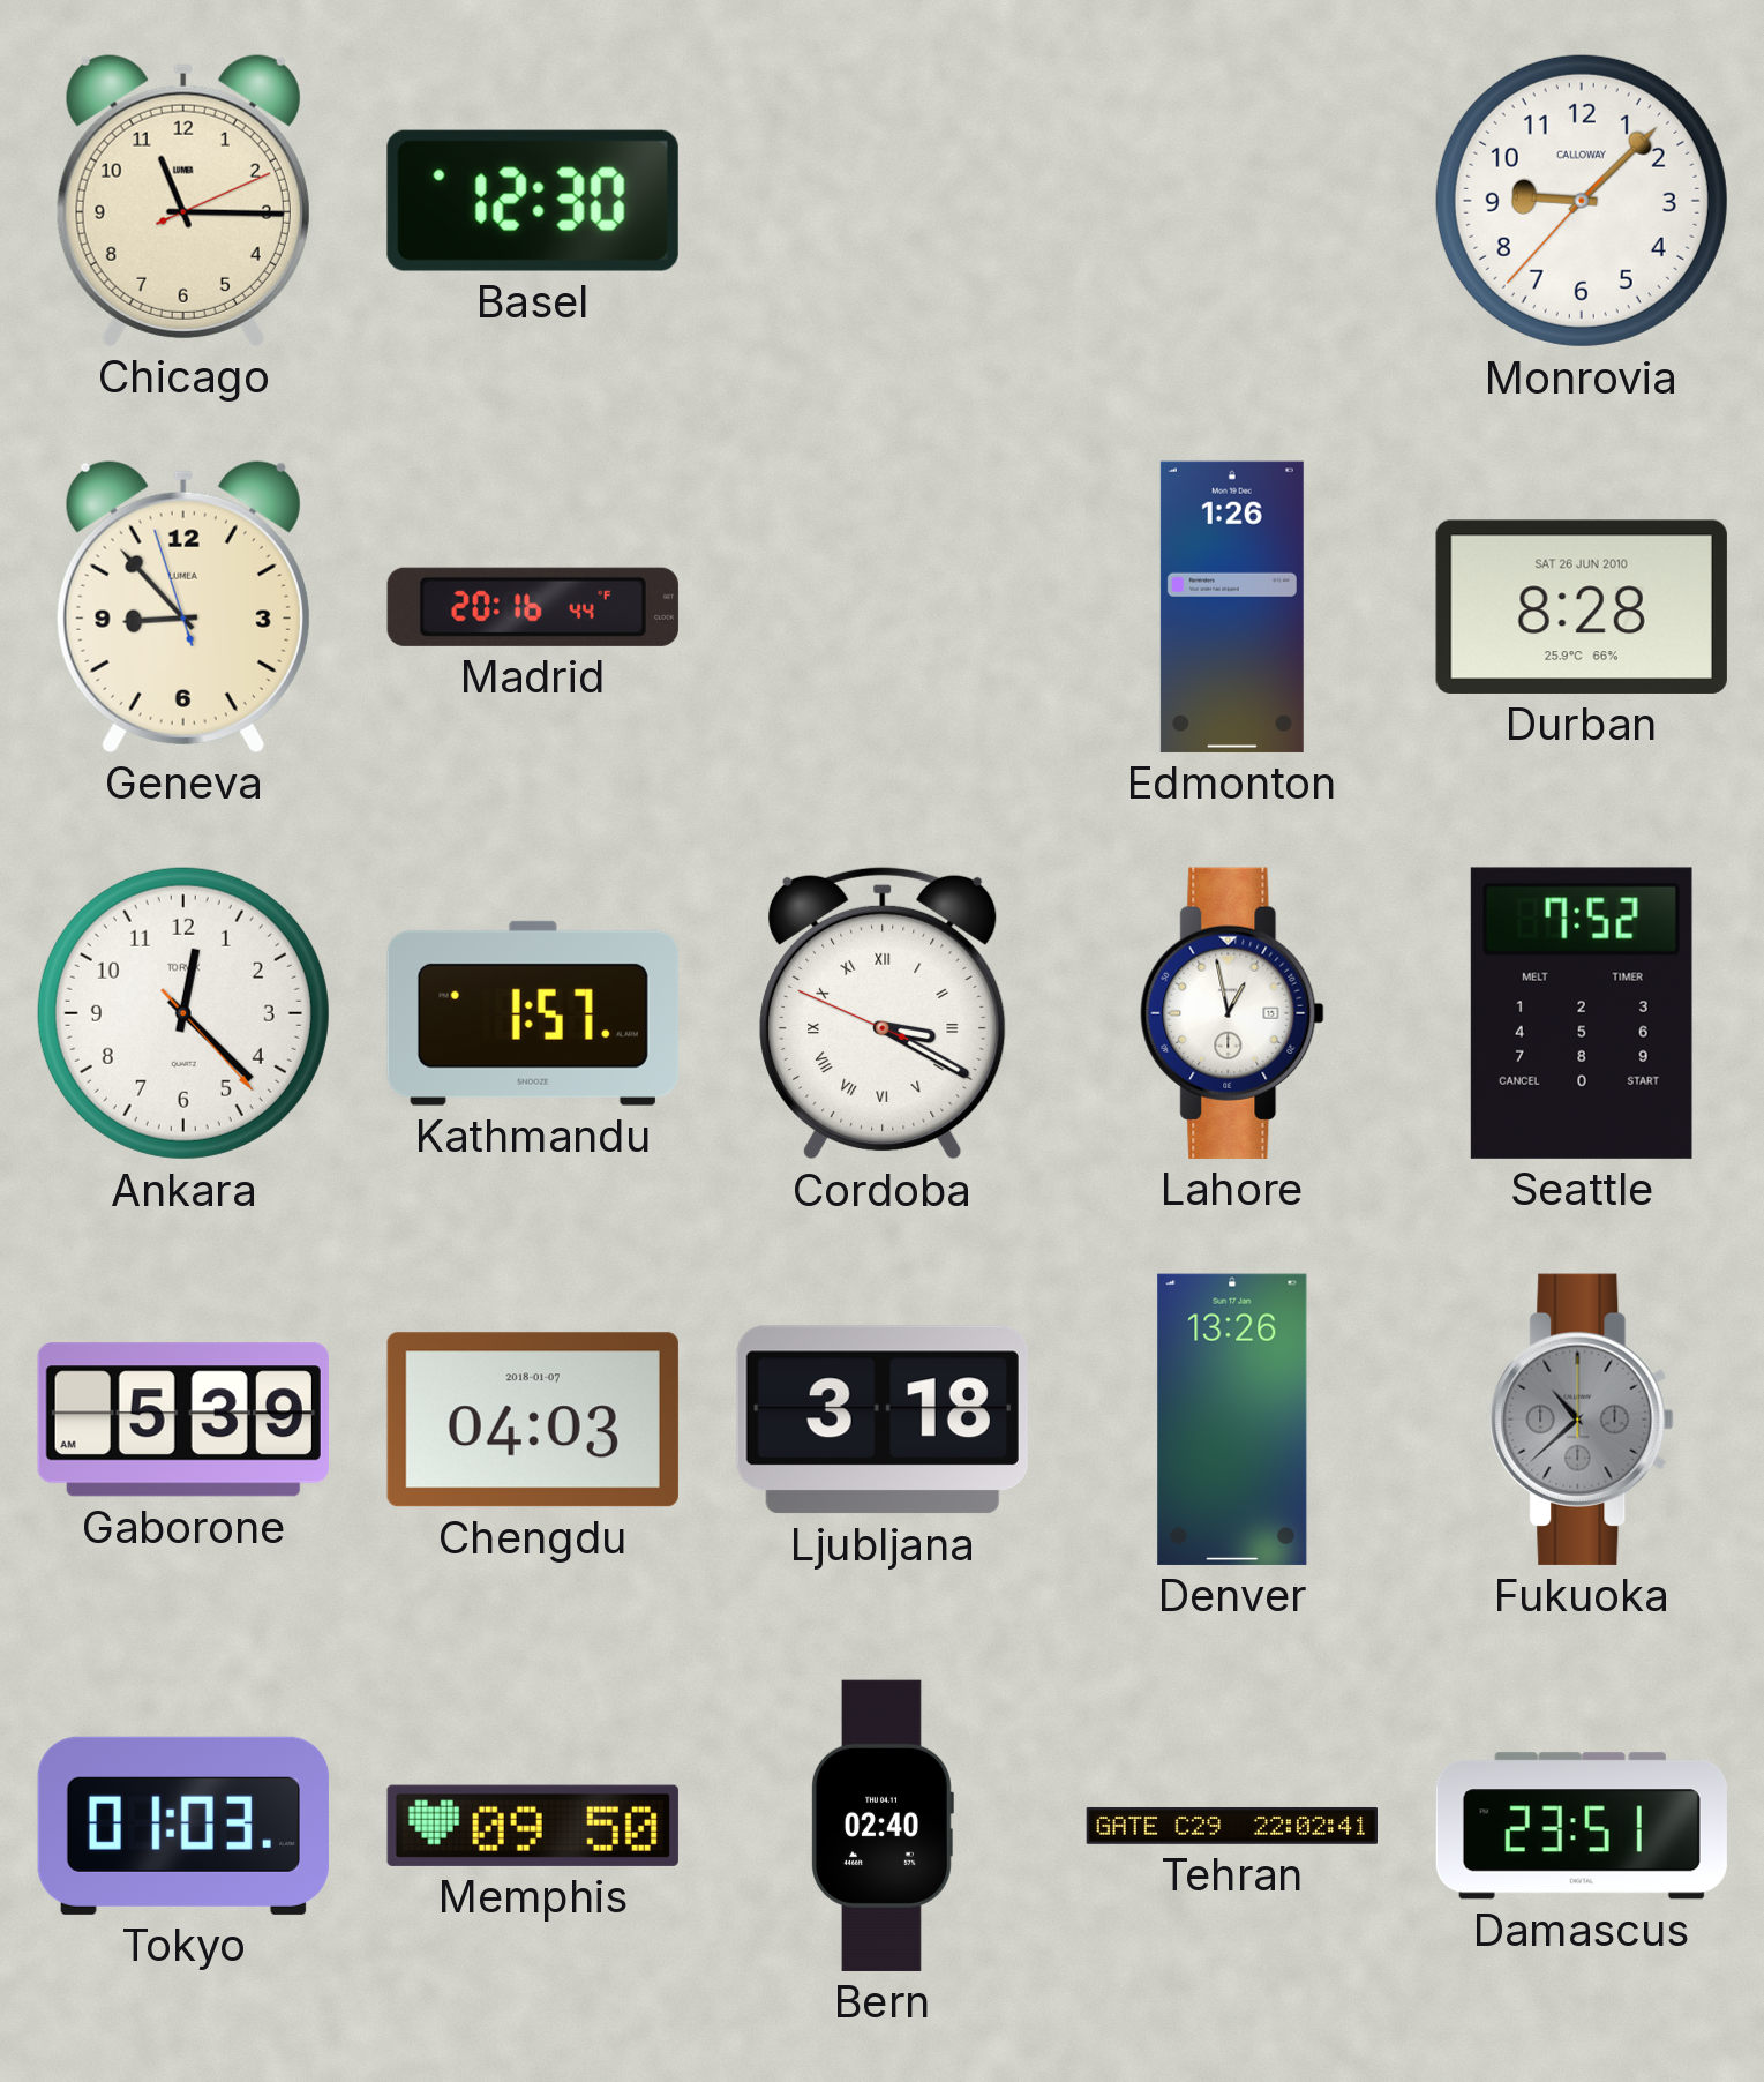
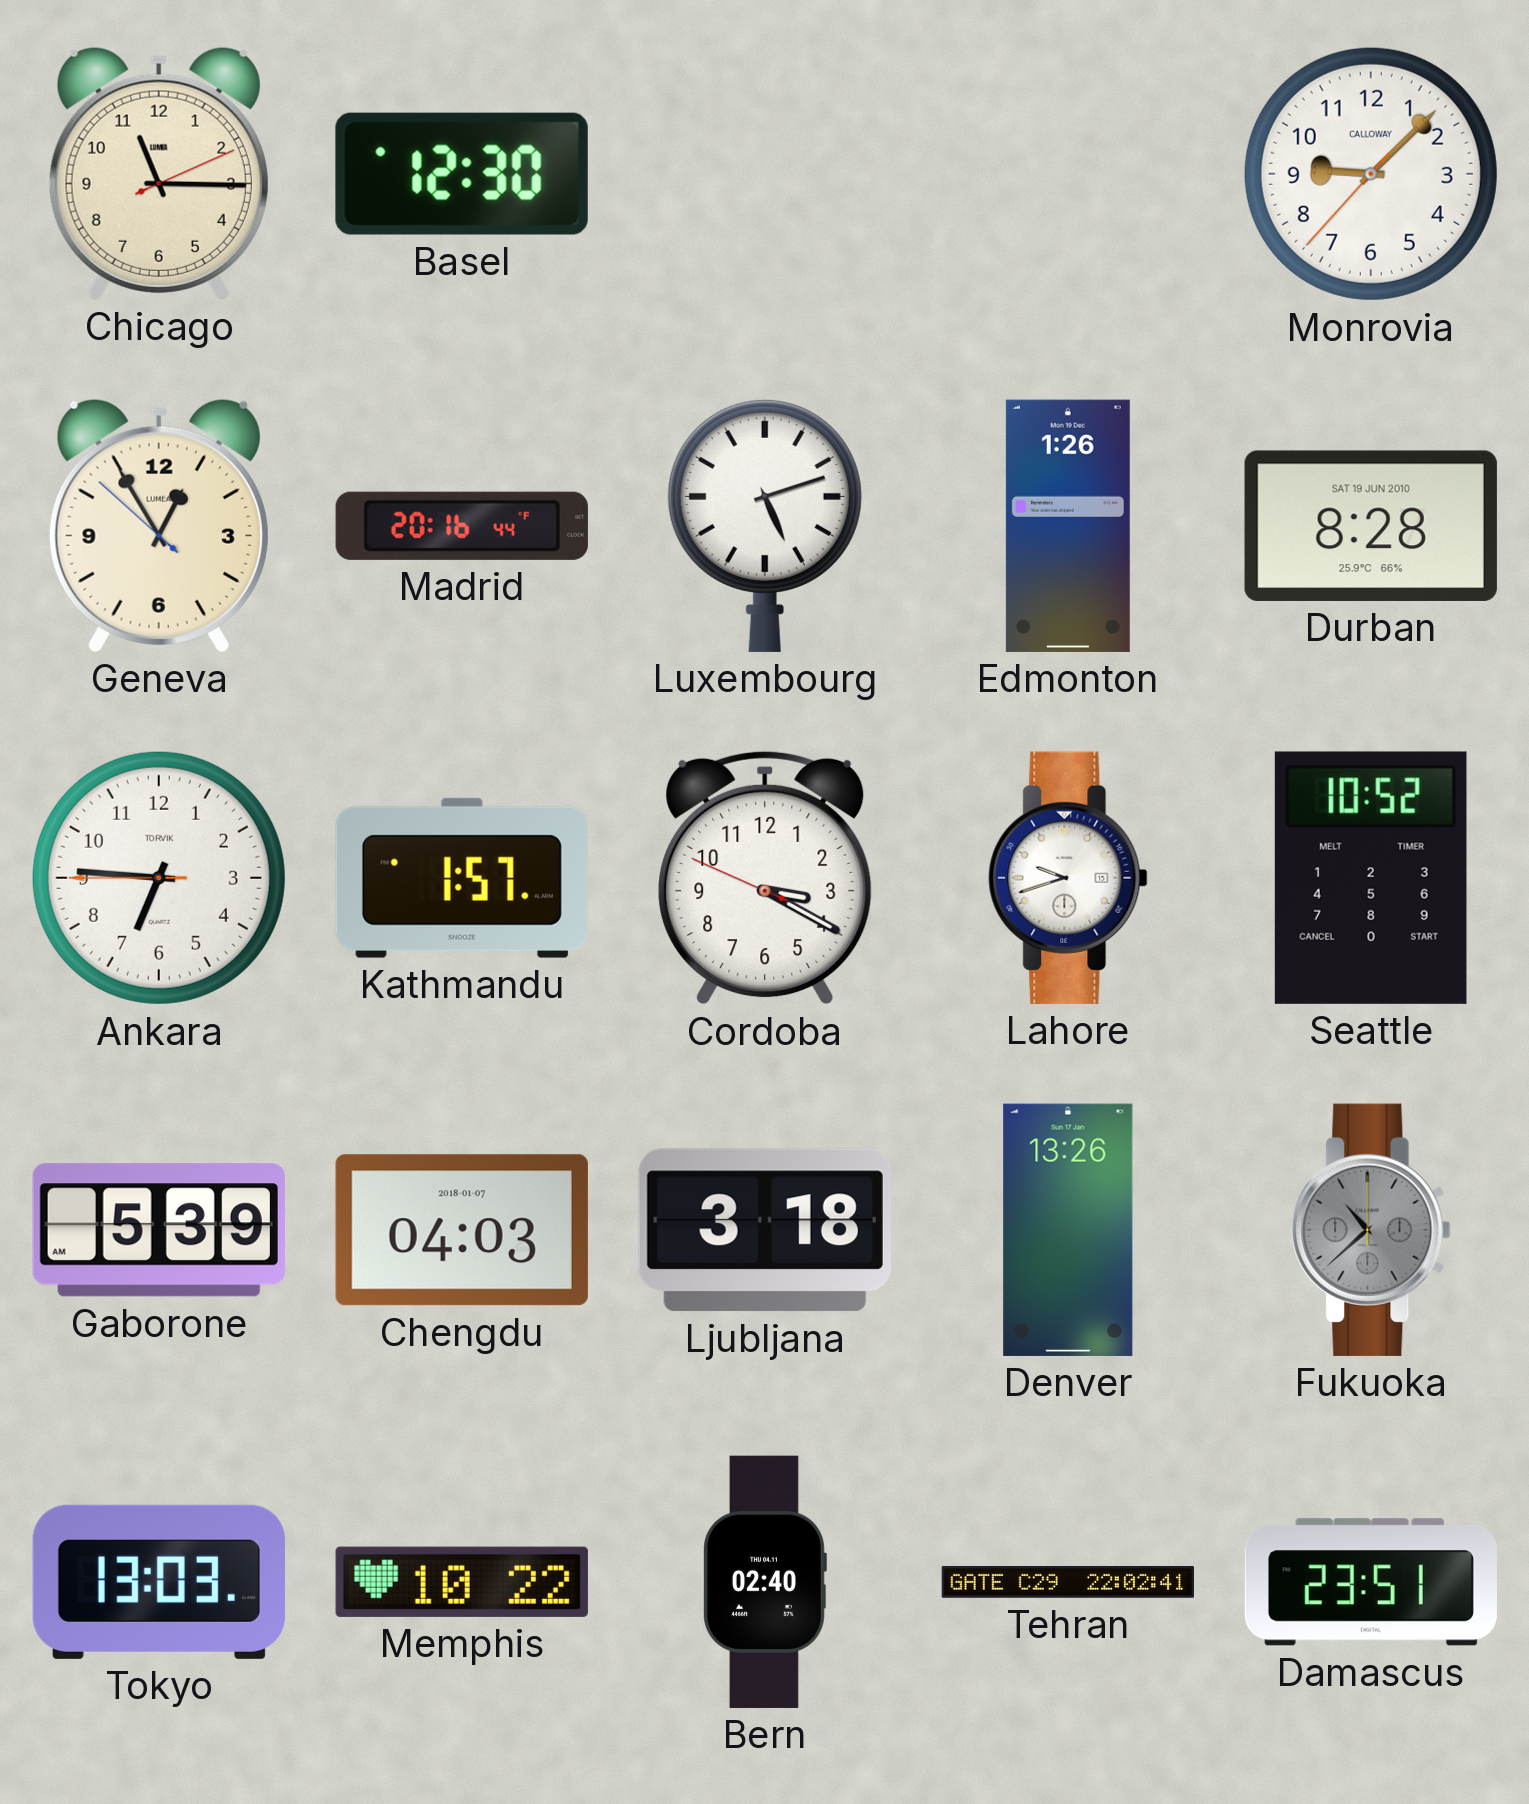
Geneva: 8:52 -> 12:54
Luxembourg: none -> 5:12
Durban date: SAT 26 JUN 2010 -> SAT 19 JUN 2010
Ankara: 12:22 -> 6:45
Cordoba numerals: Roman -> Arabic
Lahore: 12:58 -> 9:42
Seattle: 7:52 -> 10:52
Tokyo: 01:03 -> 13:03
Memphis: 09:50 -> 10:22
